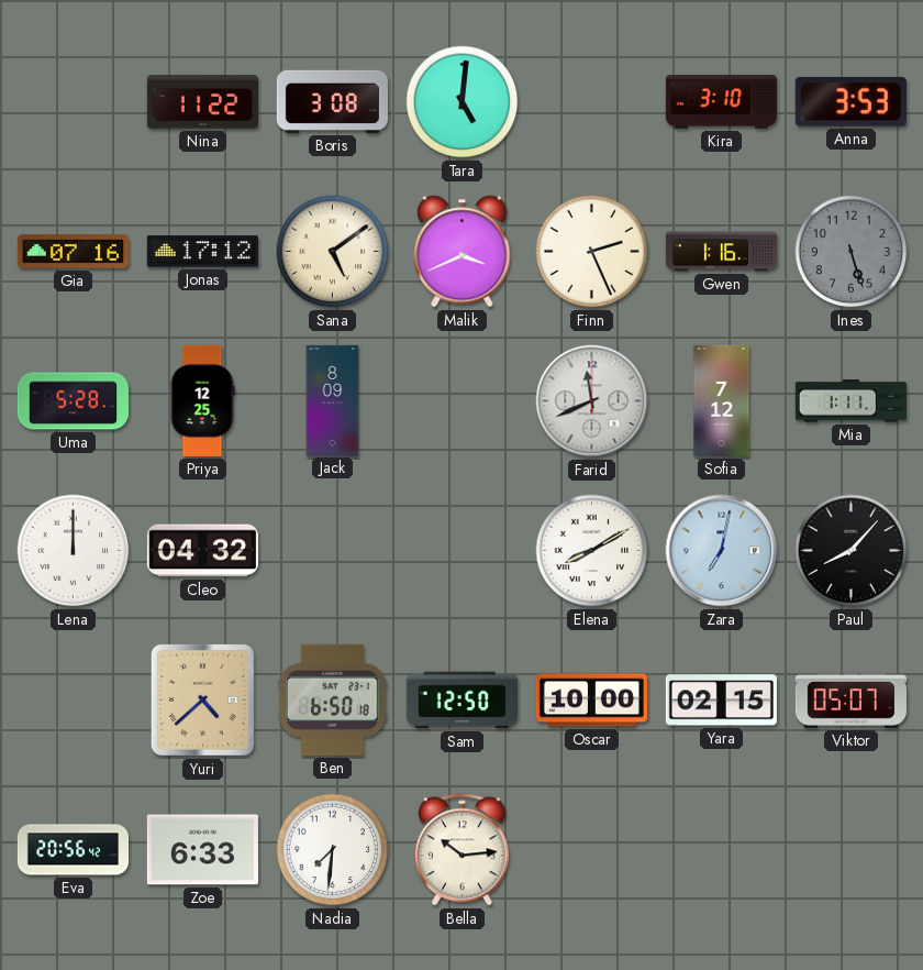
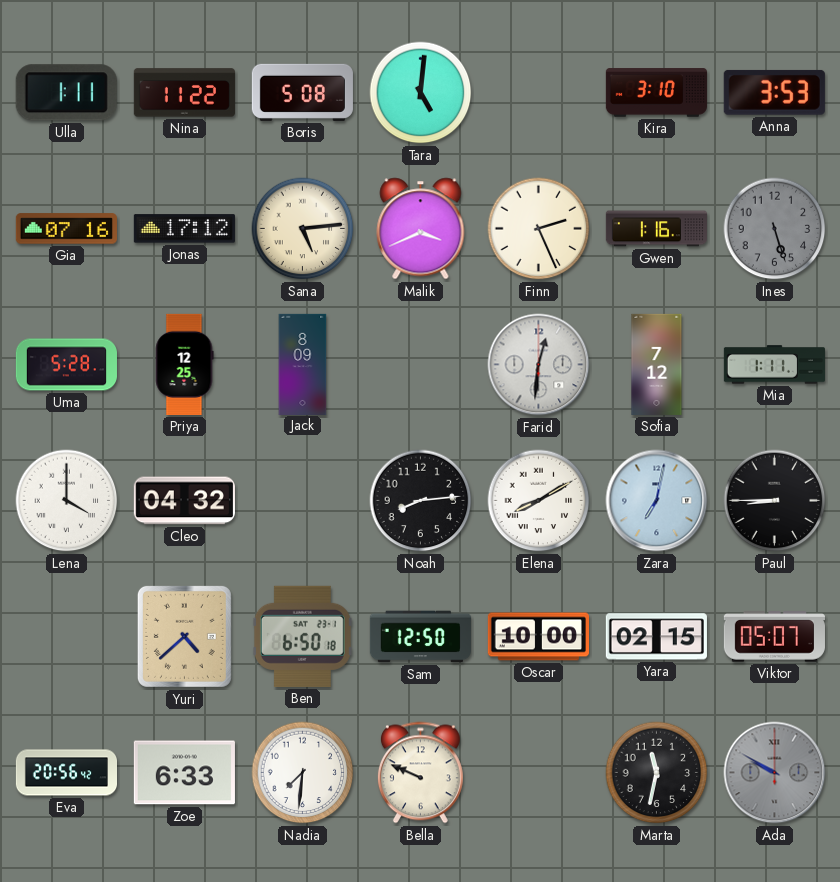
Ulla: none -> 1:11
Boris: 3:08 -> 5:08
Sana: 5:09 -> 5:14
Farid: 11:41 -> 12:31
Lena: 12:00 -> 4:00
Noah: none -> 8:14
Paul: 8:07 -> 8:45
Bella: 10:14 -> 9:49
Marta: none -> 11:32
Ada: none -> 9:50
